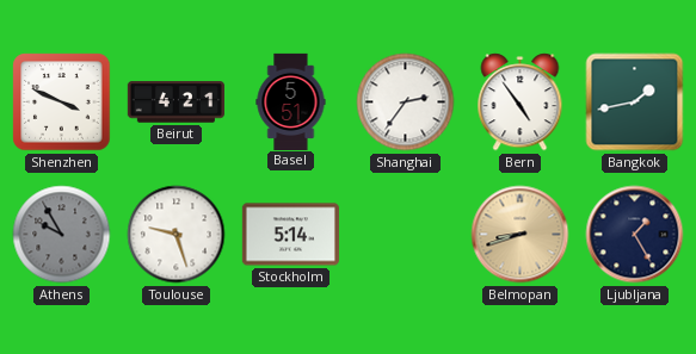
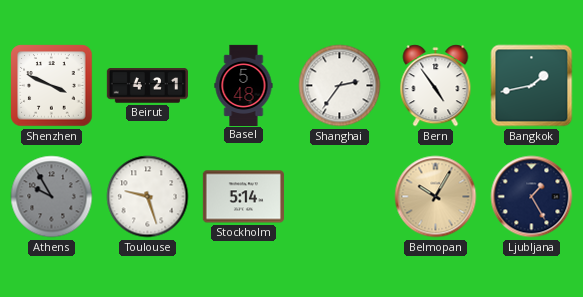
Basel: 5:51 -> 5:48
Belmopan: 8:42 -> 10:05
